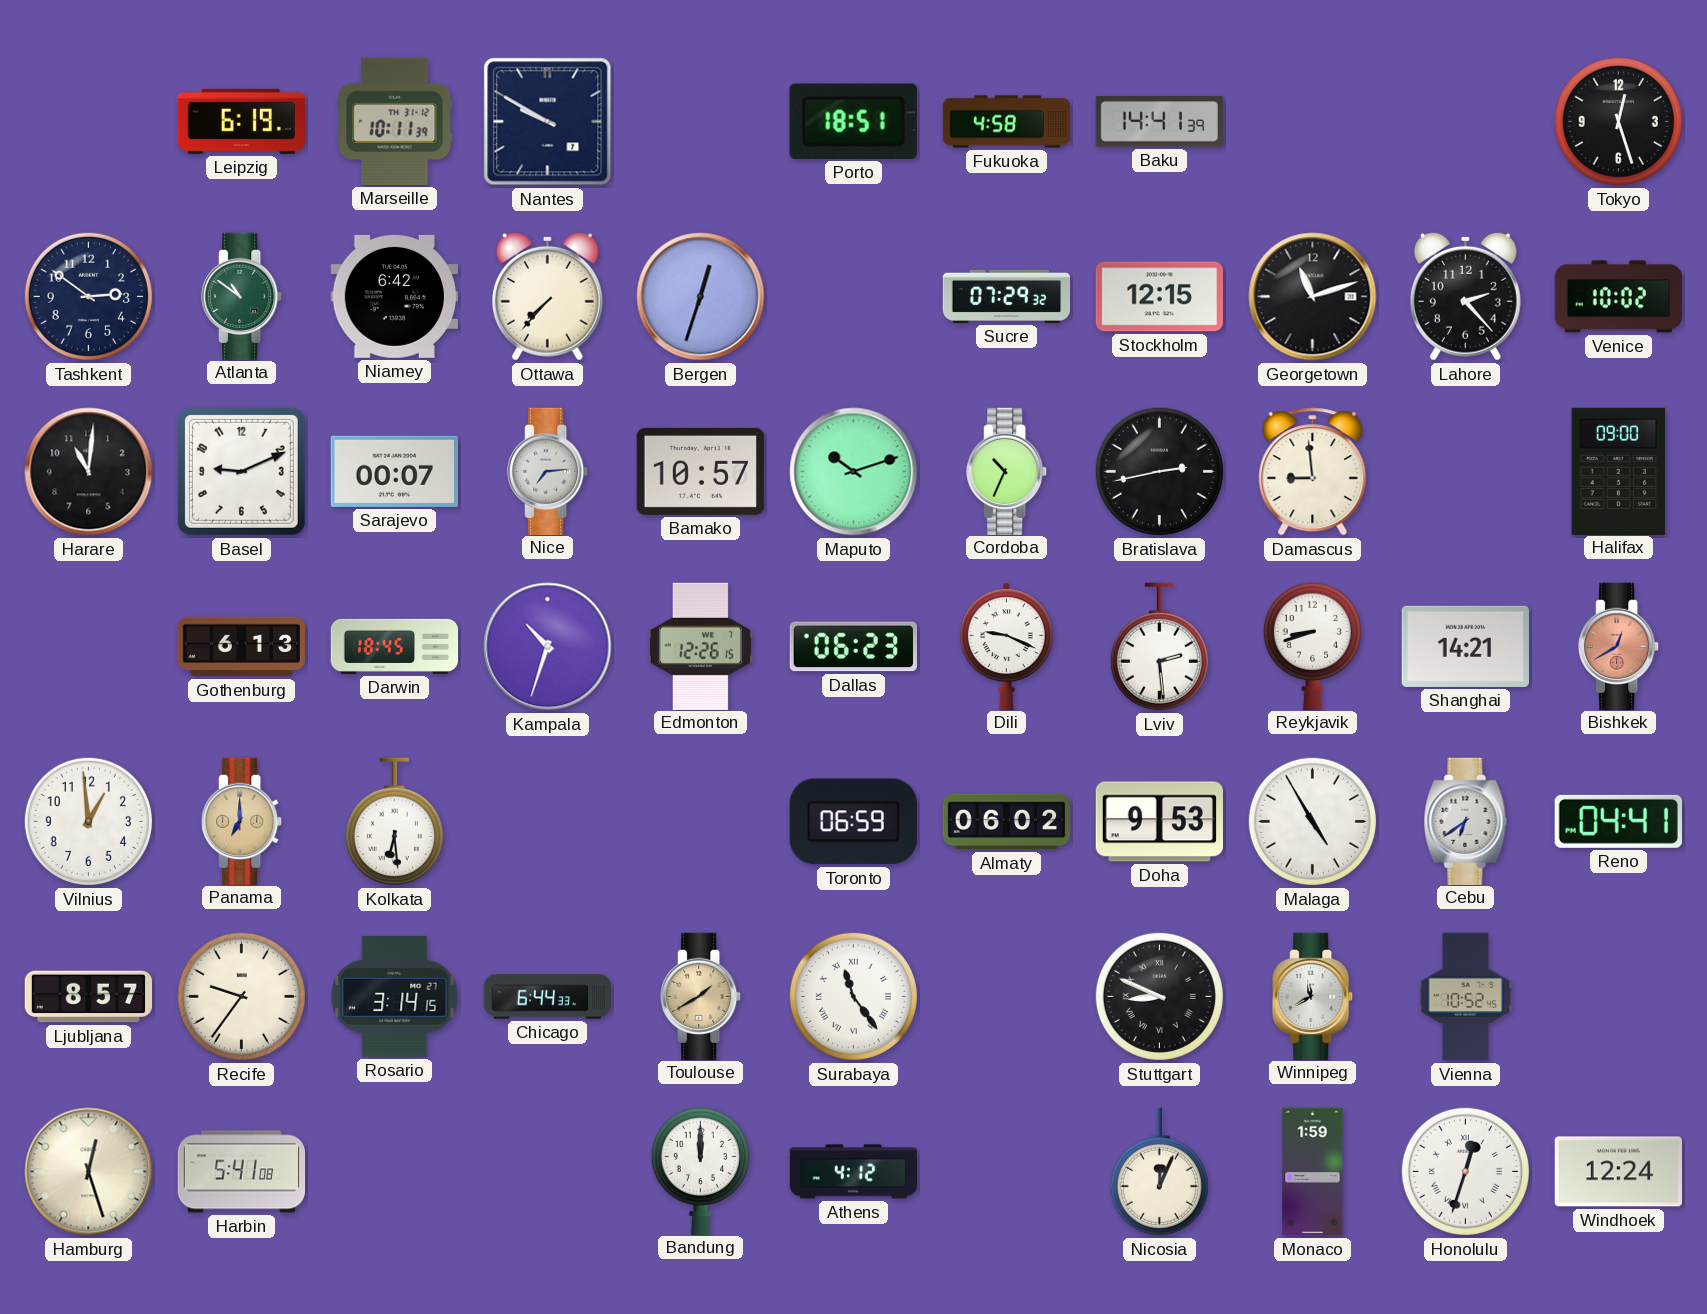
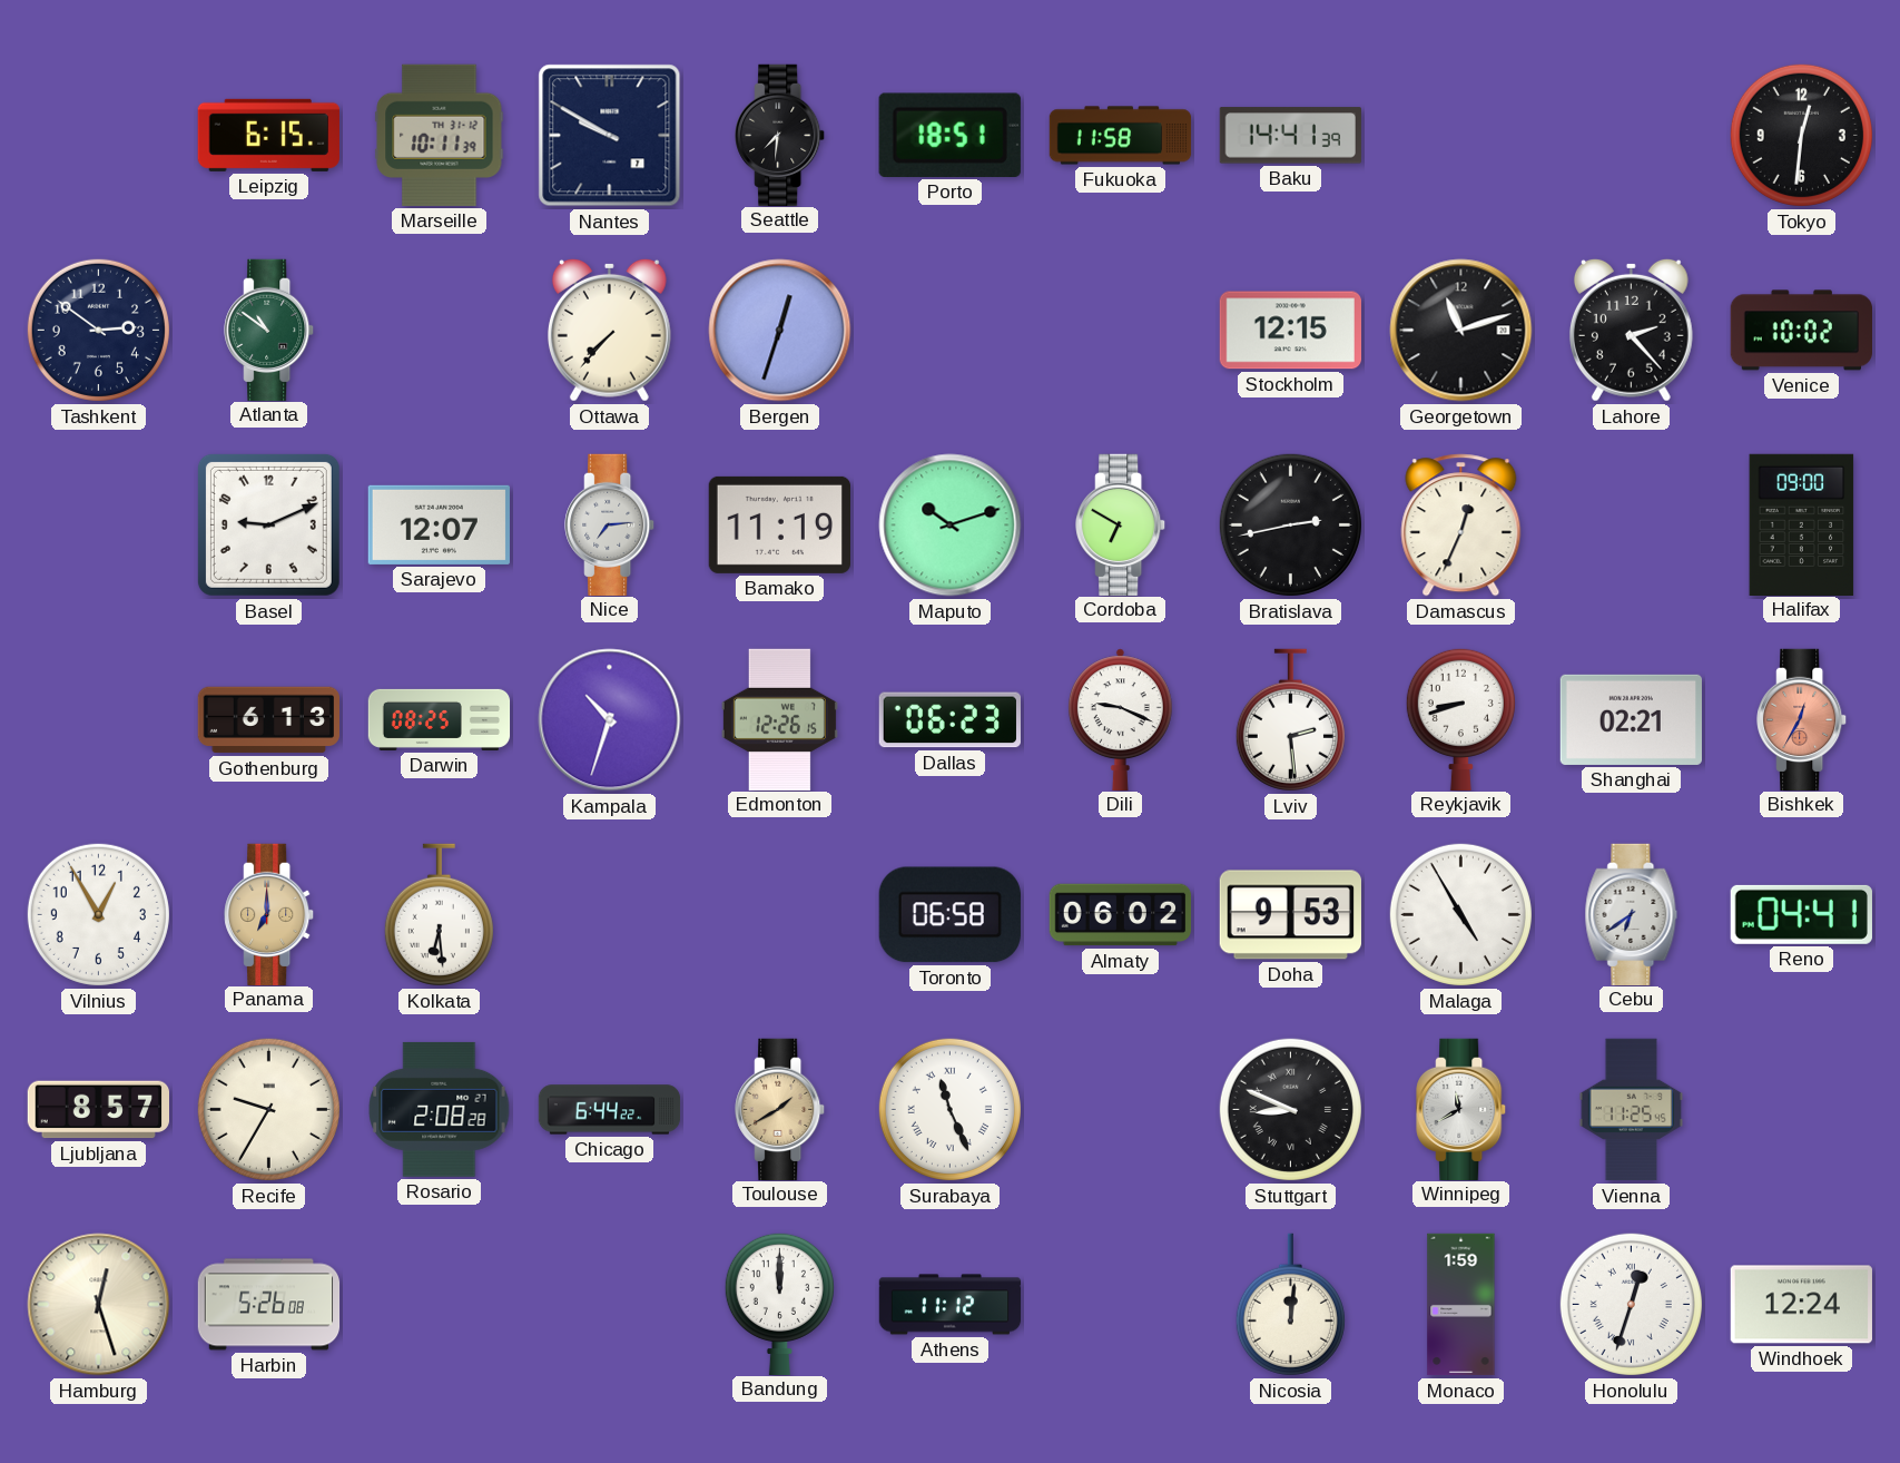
Leipzig: 6:19 -> 6:15
Seattle: none -> 7:31
Fukuoka: 4:58 -> 11:58
Tokyo: 12:27 -> 12:31
Niamey: 6:42 -> none
Sucre: 07:29 -> none
Harare: 11:01 -> none
Sarajevo: 00:07 -> 12:07
Bamako: 10:57 -> 11:19
Cordoba: 10:34 -> 6:50
Damascus: 8:59 -> 12:34
Darwin: 18:45 -> 08:25
Shanghai: 14:21 -> 02:21
Bishkek: 12:40 -> 12:35
Vilnius: 12:59 -> 12:55
Toronto: 06:59 -> 06:58
Recife: 9:36 -> 9:35
Rosario: 3:14 -> 2:08
Chicago: 6:44:33 -> 6:44:22
Surabaya: 11:24 -> 11:26
Vienna: 10:52 -> 11:25
Harbin: 5:41 -> 5:26
Athens: 4:12 -> 11:12
Nicosia: 12:04 -> 12:01
